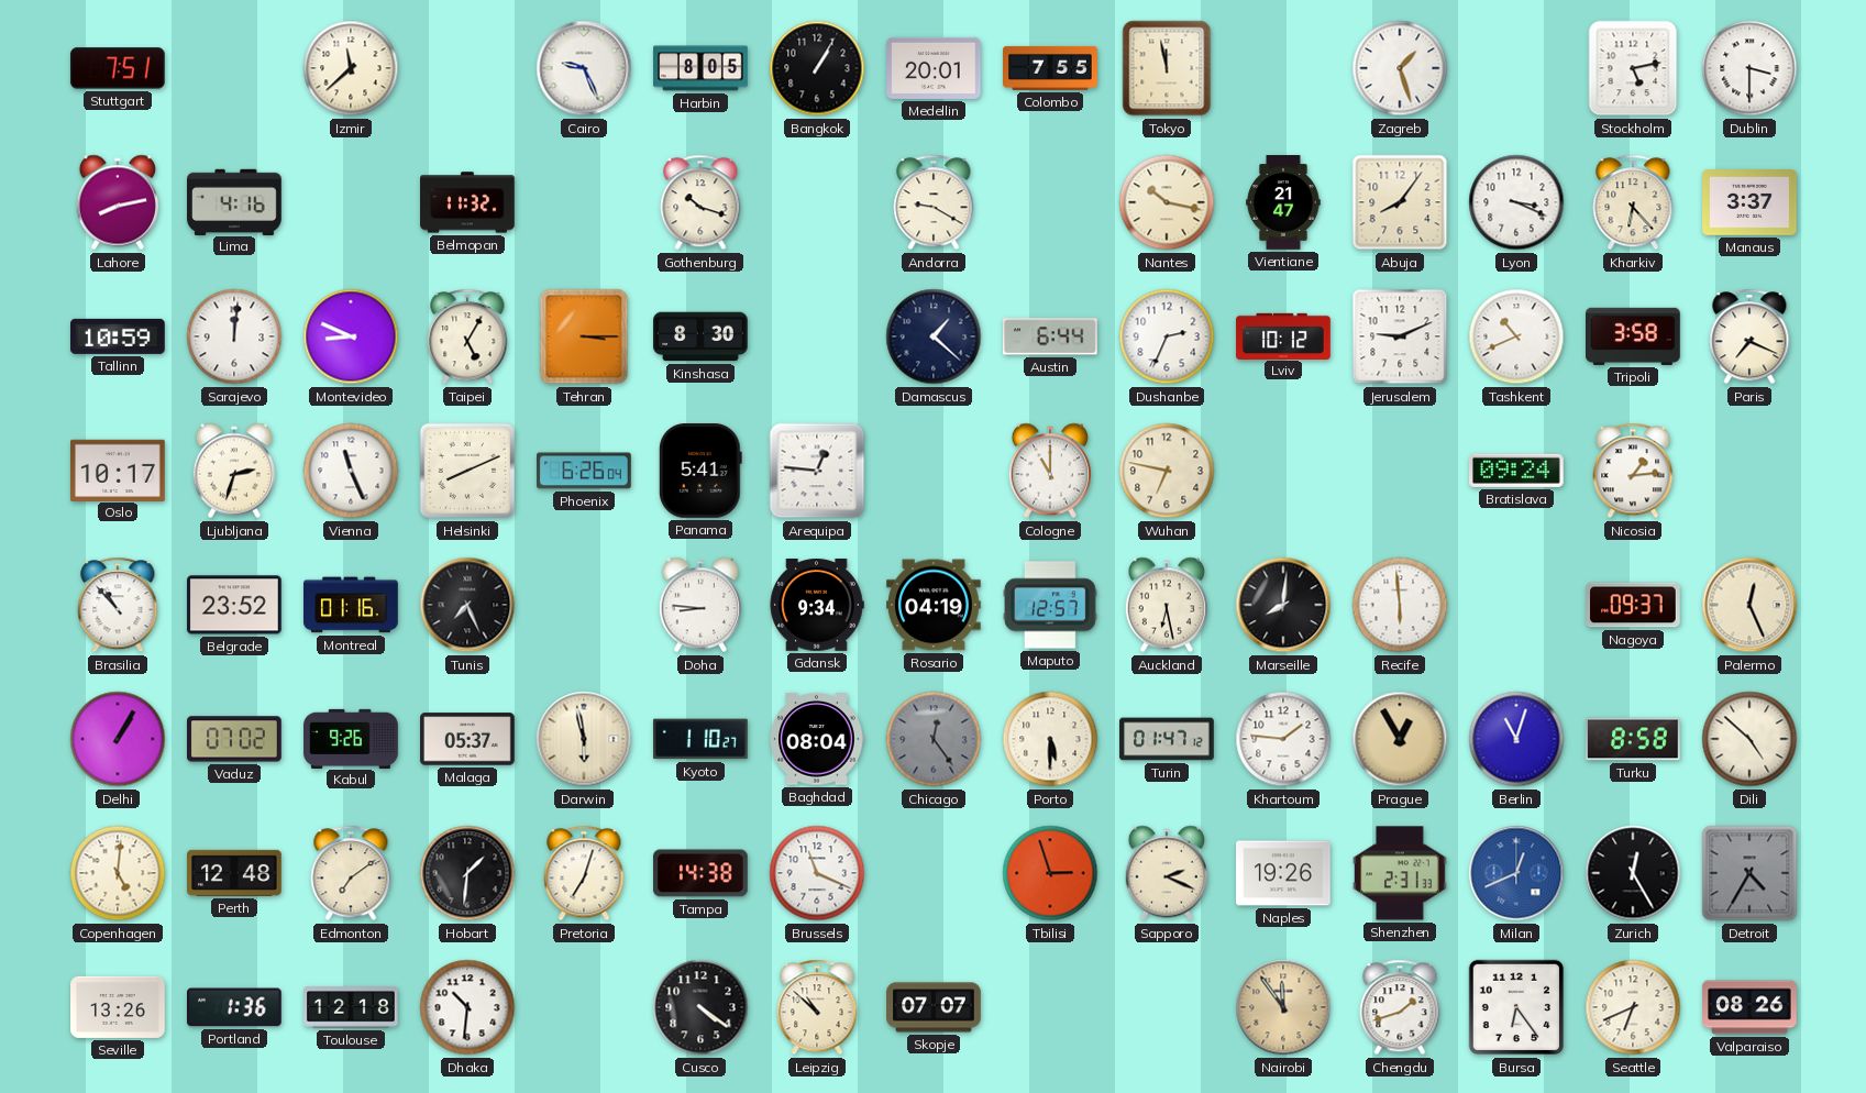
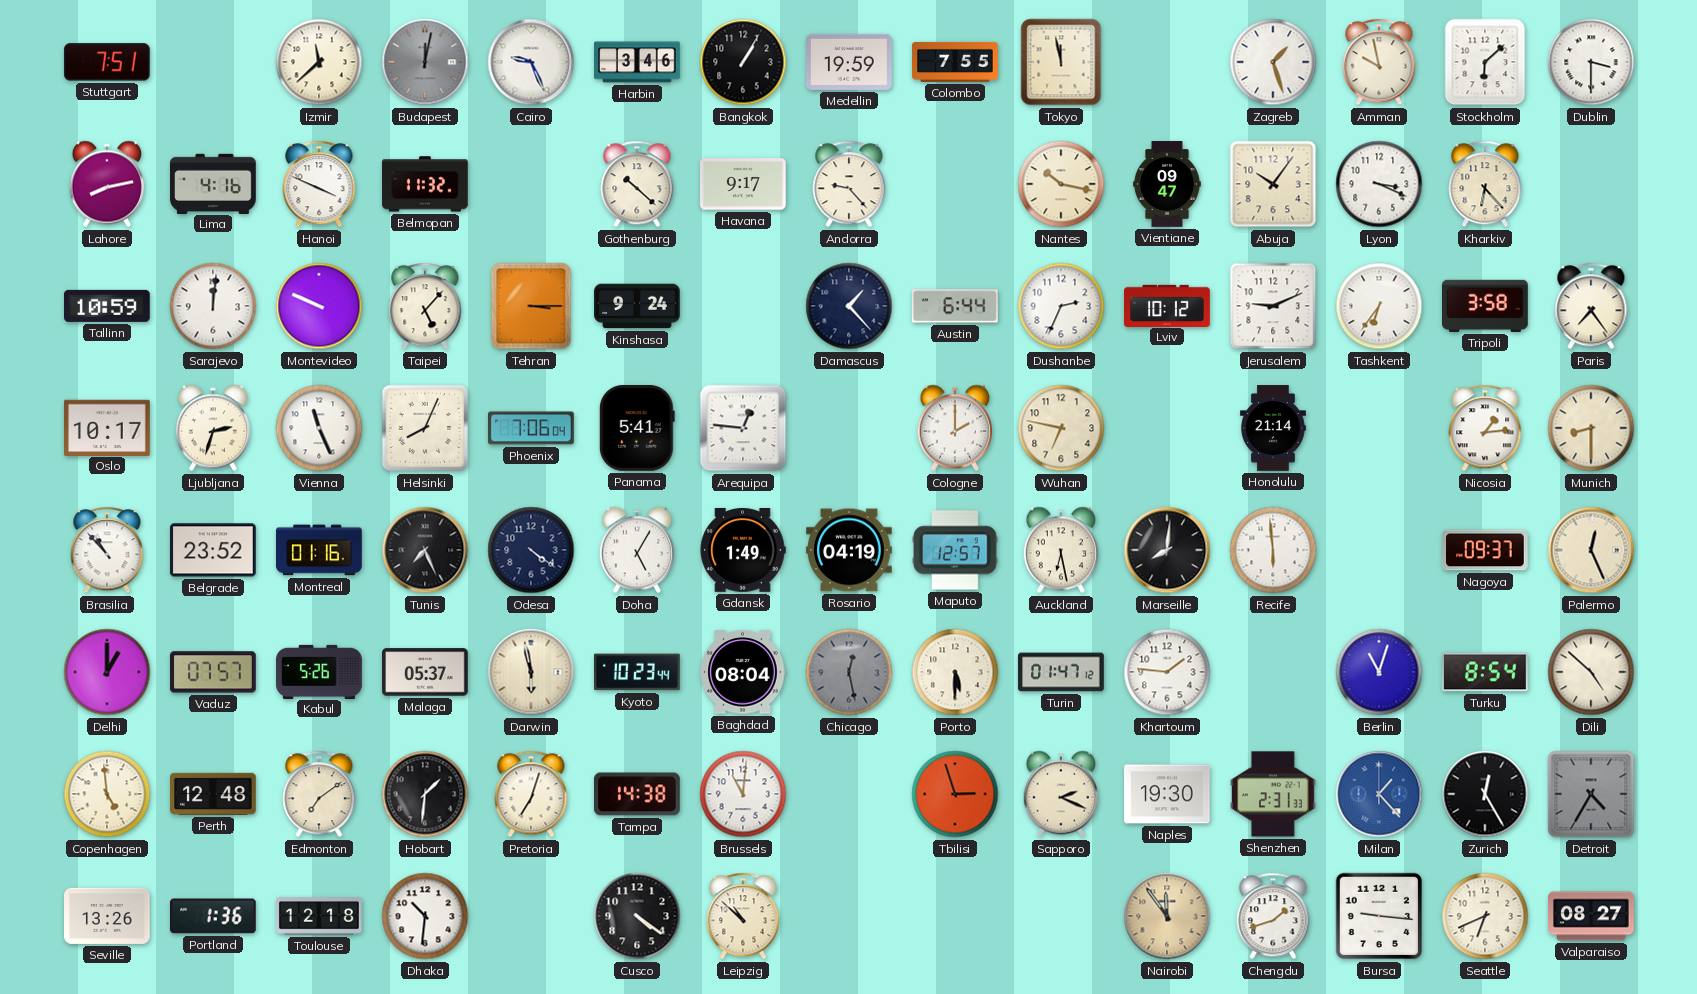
Budapest: none -> 12:02
Harbin: 8:05 -> 3:46
Medellin: 20:01 -> 19:59
Amman: none -> 9:58
Stockholm: 5:13 -> 6:08
Hanoi: none -> 3:49
Gothenburg: 10:18 -> 10:22
Havana: none -> 9:17
Andorra: 9:20 -> 9:23
Vientiane: 21:47 -> 09:47
Abuja: 8:06 -> 10:06
Manaus: 3:37 -> none
Montevideo: 8:49 -> 9:49
Taipei: 5:05 -> 5:07
Kinshasa: 8:30 -> 9:24
Damascus: 1:22 -> 1:23
Tashkent: 10:41 -> 6:36
Paris: 7:19 -> 7:24
Helsinki: 8:11 -> 8:04
Phoenix: 6:26 -> 7:06
Cologne: 11:00 -> 2:00
Honolulu: none -> 21:14
Bratislava: 09:24 -> none
Munich: none -> 8:30
Odesa: none -> 4:21
Doha: 8:46 -> 5:05
Gdansk: 9:34 -> 1:49
Delhi: 1:05 -> 1:00
Vaduz: 07:02 -> 07:57
Kabul: 9:26 -> 5:26
Kyoto: 1:10 -> 10:23
Chicago: 12:24 -> 12:28
Prague: 12:55 -> none
Turku: 8:58 -> 8:54
Copenhagen: 5:01 -> 4:59
Brussels: 11:19 -> 11:01
Naples: 19:26 -> 19:30
Milan: 12:41 -> 1:23
Skopje: 07:07 -> none
Bursa: 6:24 -> 9:16
Valparaiso: 08:26 -> 08:27
